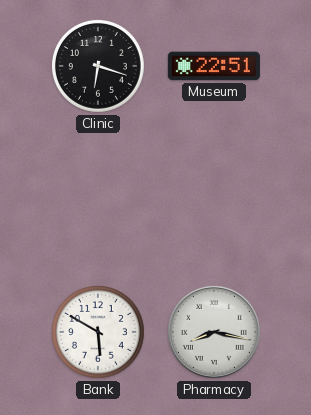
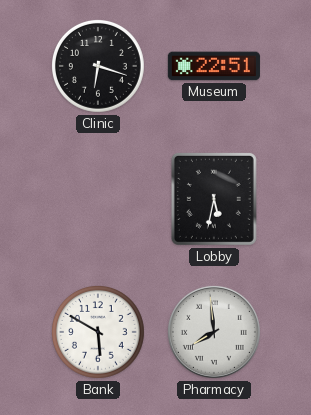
Lobby: none -> 5:32
Pharmacy: 8:17 -> 7:59
